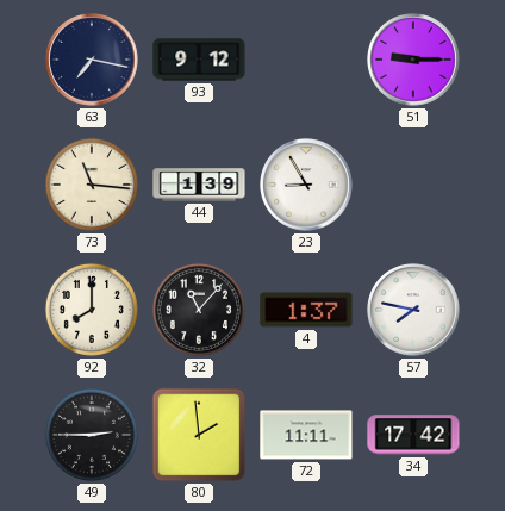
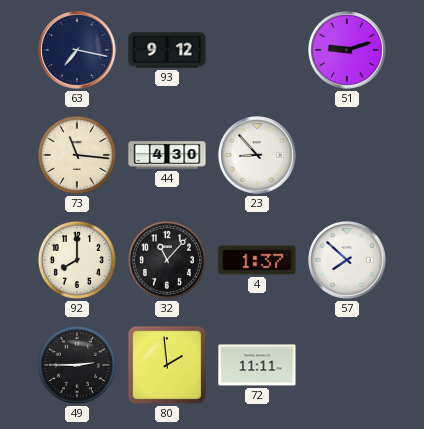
51: 9:15 -> 9:12
44: 1:39 -> 4:30
23: 8:55 -> 8:53
57: 7:47 -> 7:52
34: 17:42 -> none
